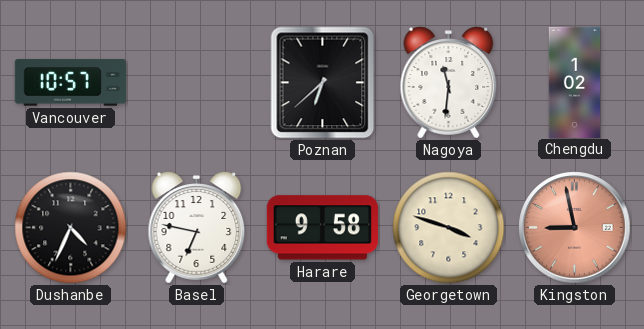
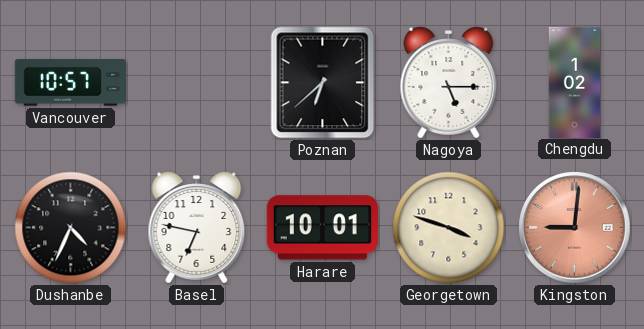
Nagoya: 11:31 -> 5:15
Harare: 9:58 -> 10:01
Kingston: 8:58 -> 9:01
